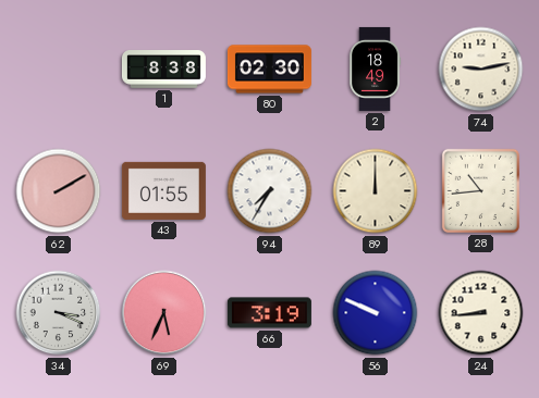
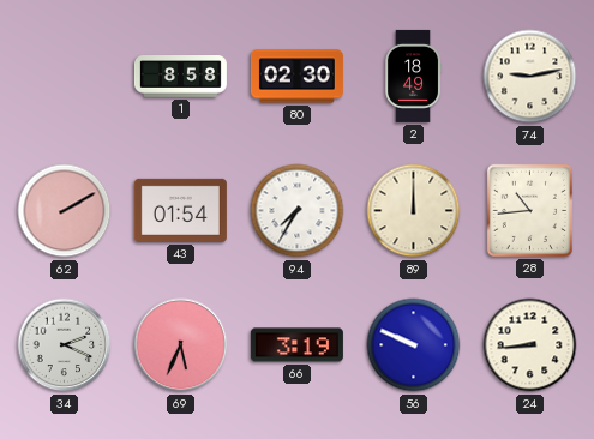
1: 8:38 -> 8:58
43: 01:55 -> 01:54
34: 3:19 -> 2:19
